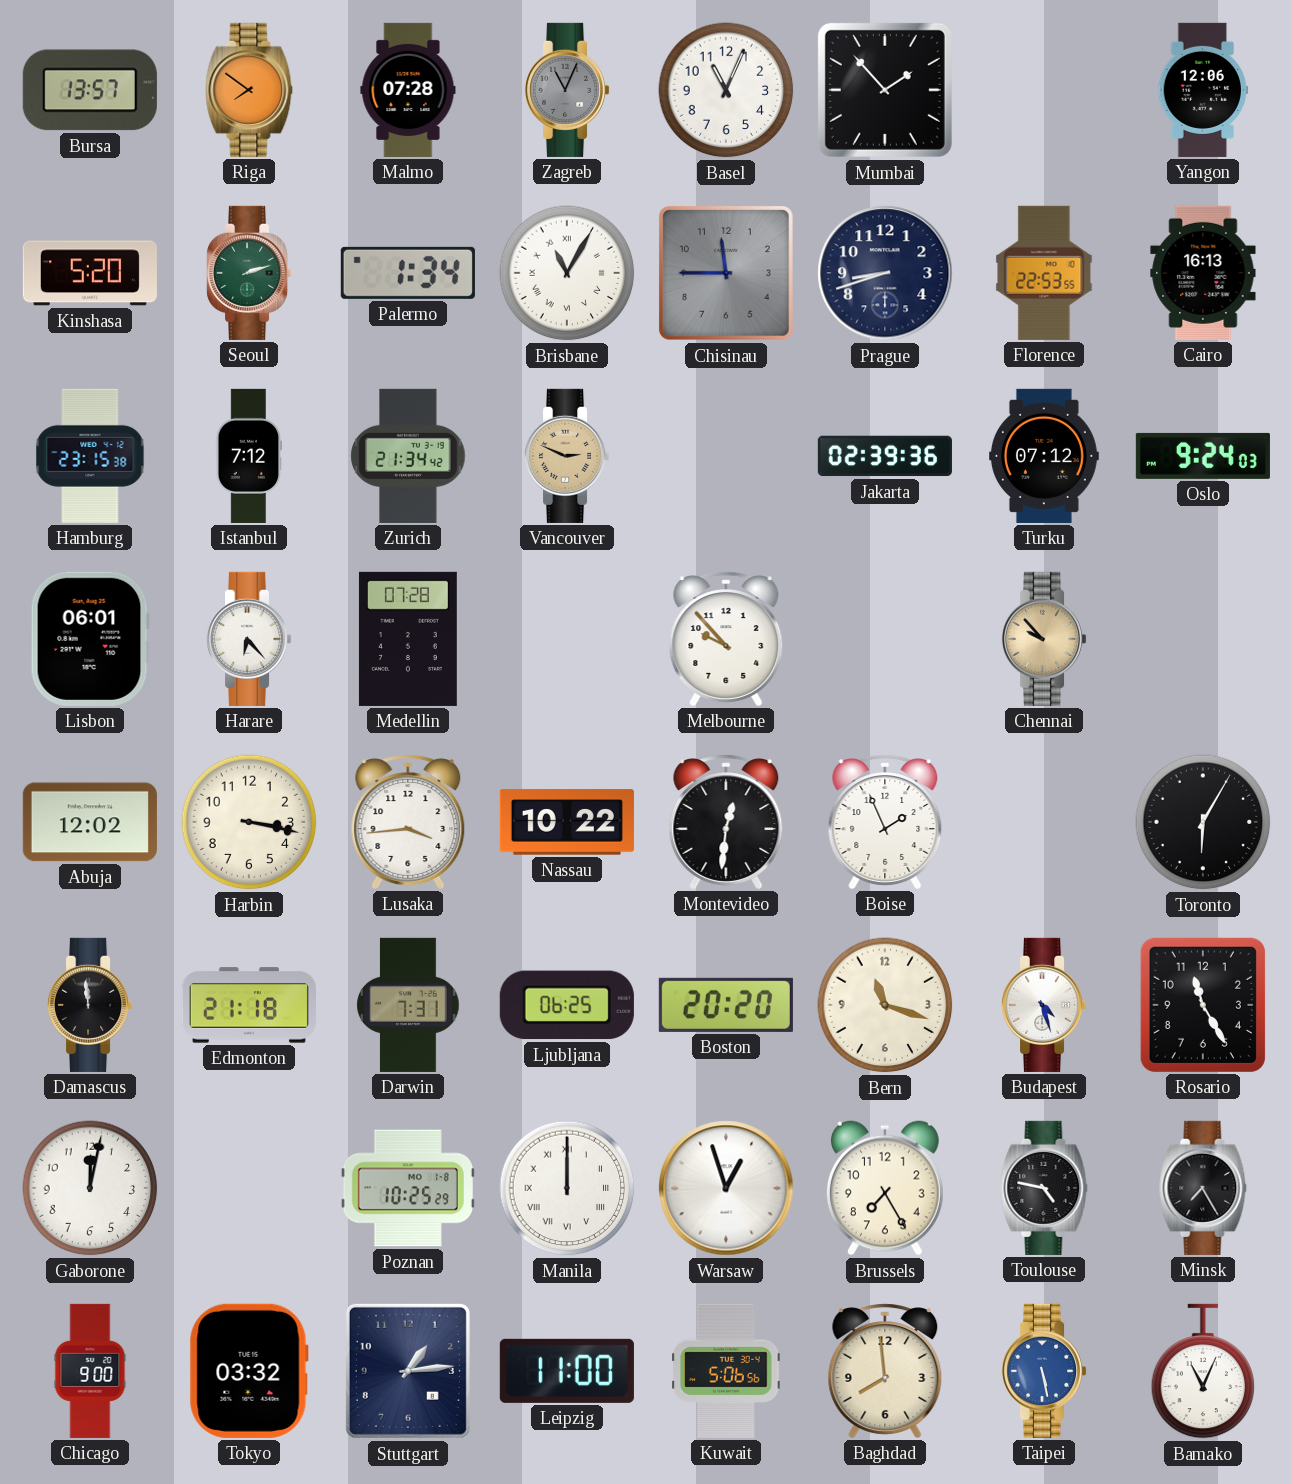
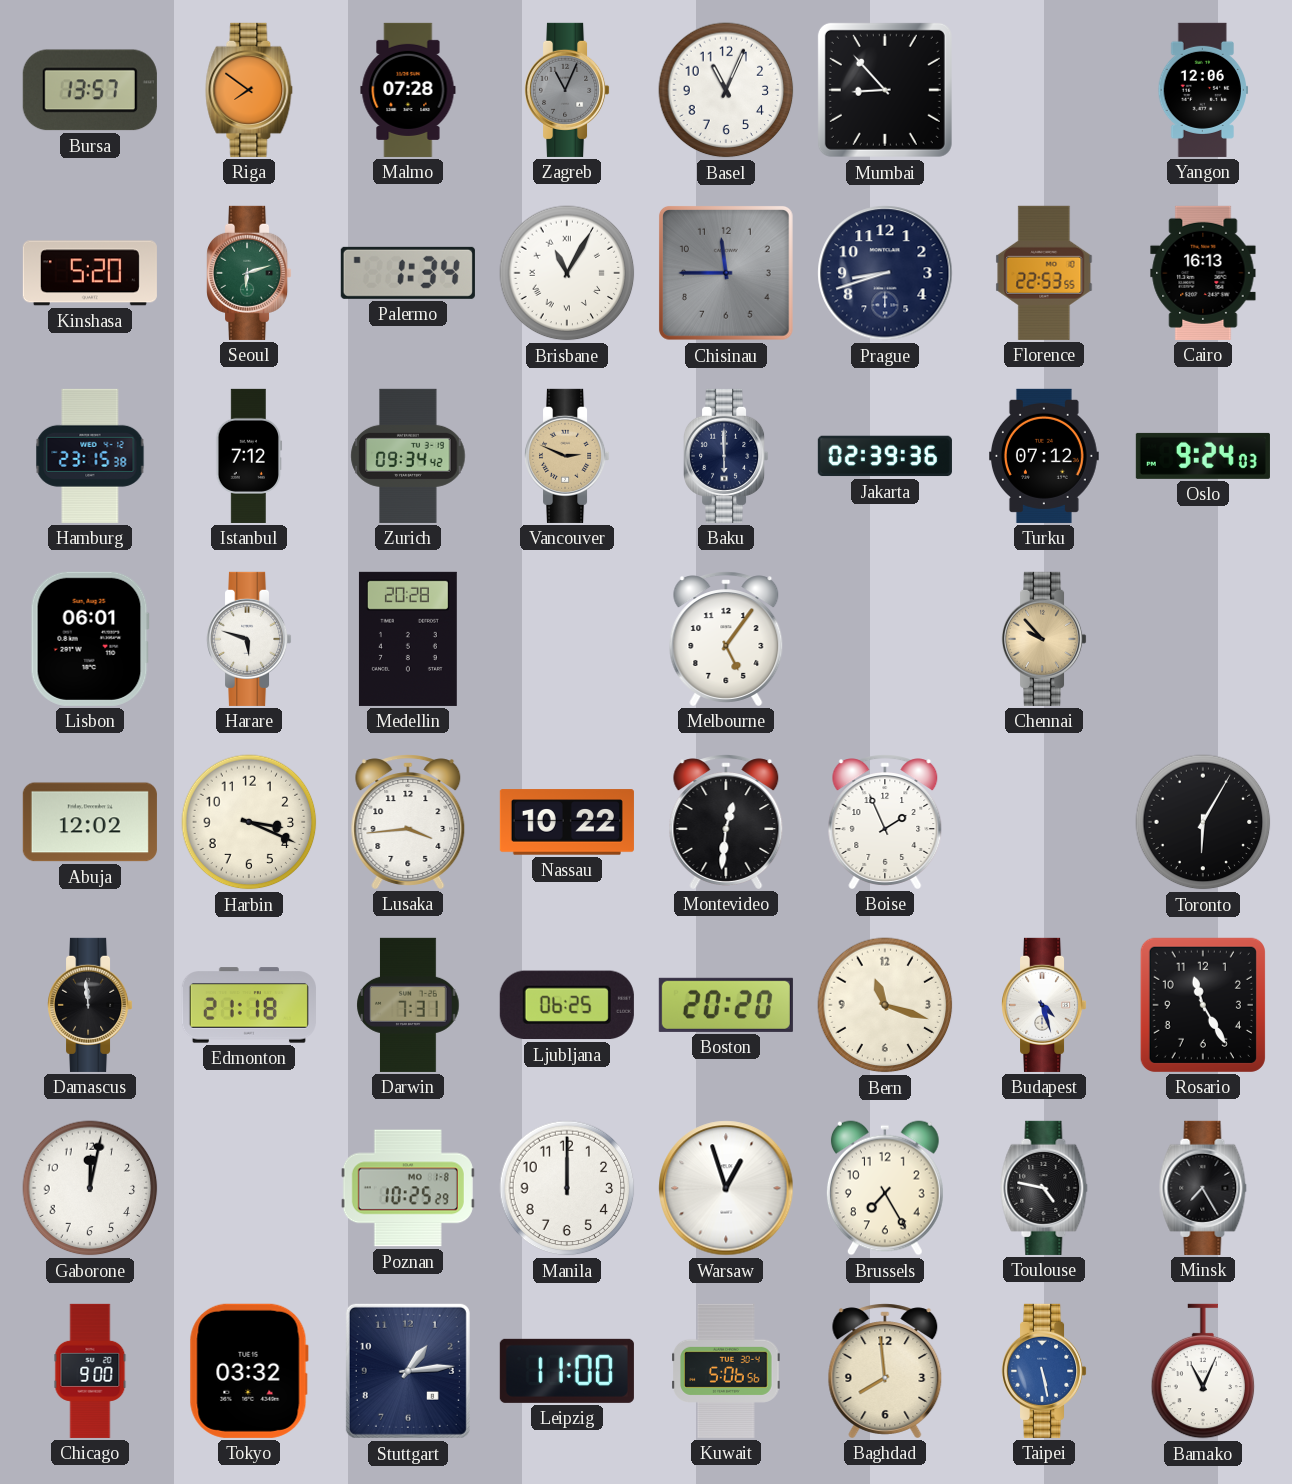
Mumbai: 1:53 -> 8:53
Seoul: 2:12 -> 6:12
Zurich: 21:34 -> 09:34
Baku: none -> 6:00
Harare: 6:23 -> 5:48
Medellin: 07:28 -> 20:28
Melbourne: 9:53 -> 5:06
Harbin: 3:17 -> 3:19
Manila numerals: Roman -> Arabic
